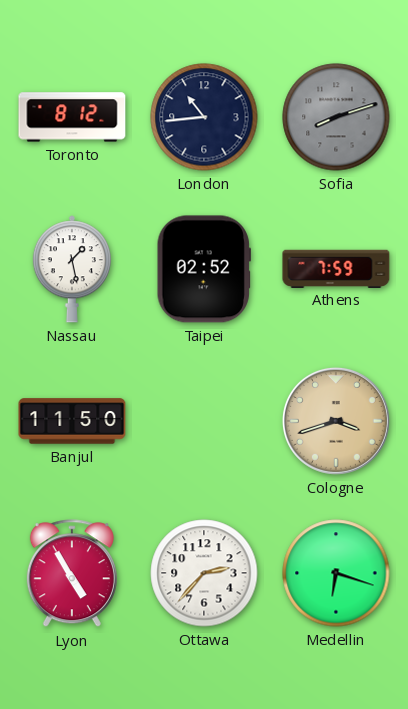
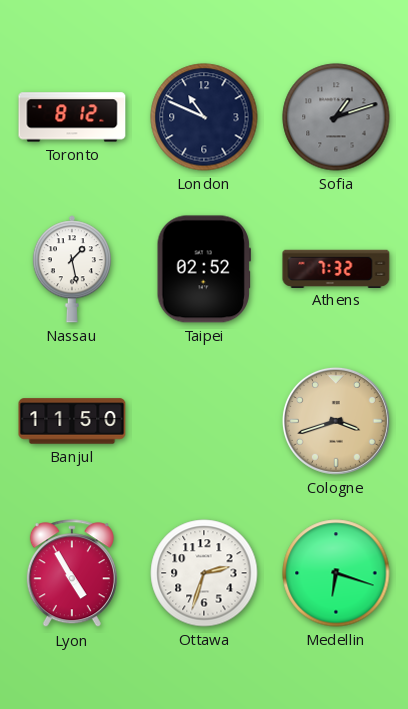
London: 10:44 -> 10:49
Sofia: 8:12 -> 1:12
Athens: 7:59 -> 7:32
Ottawa: 2:37 -> 2:33
